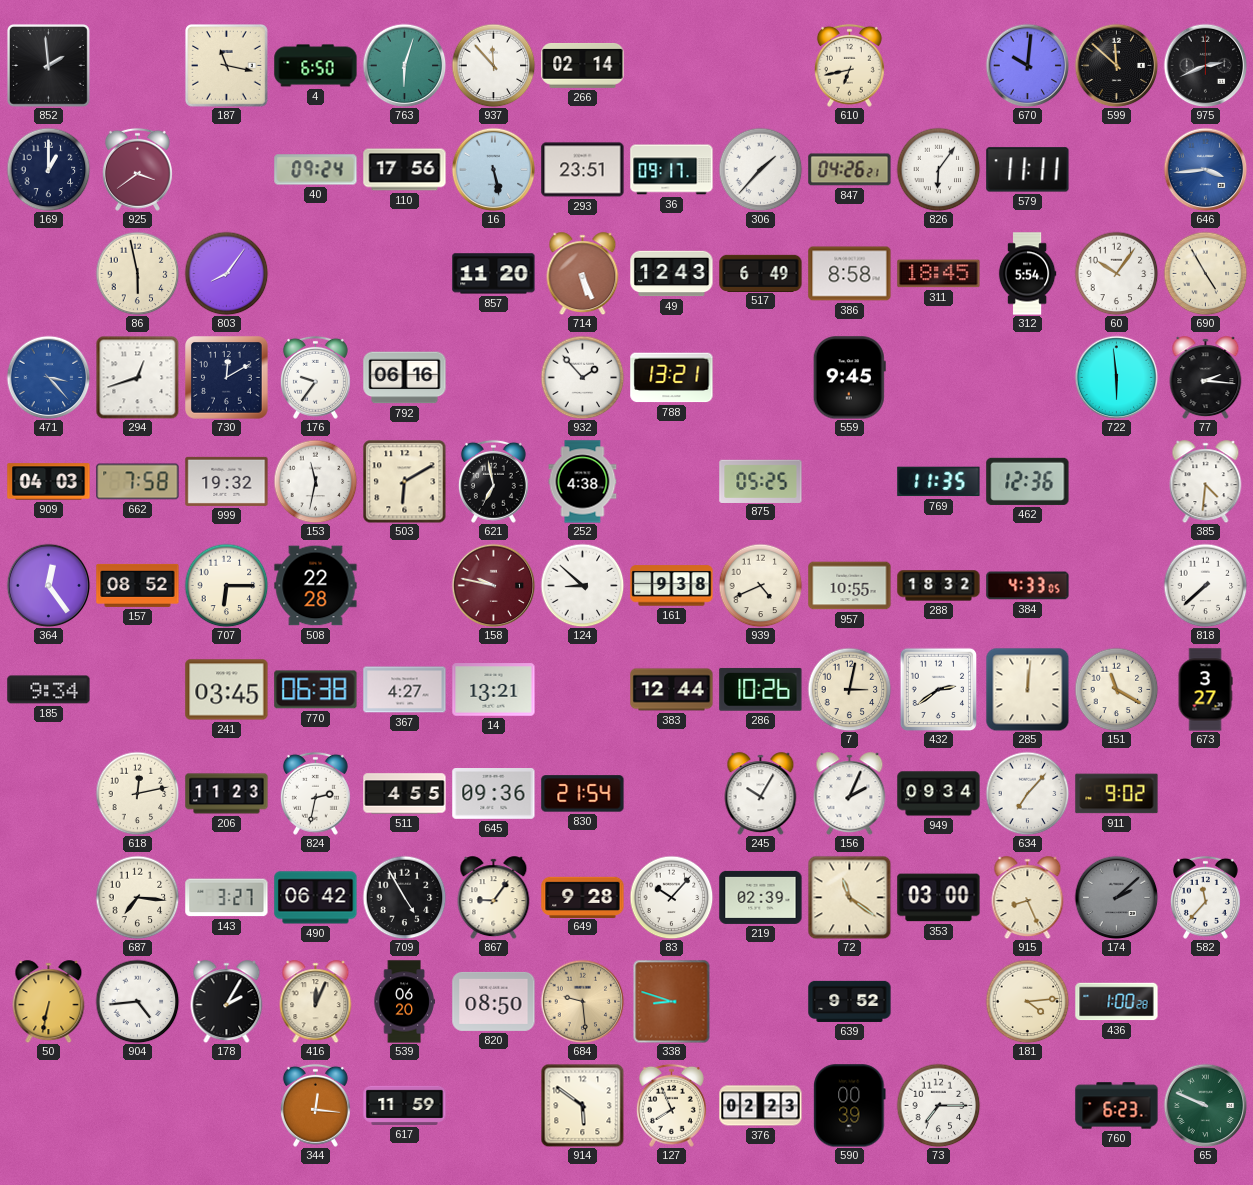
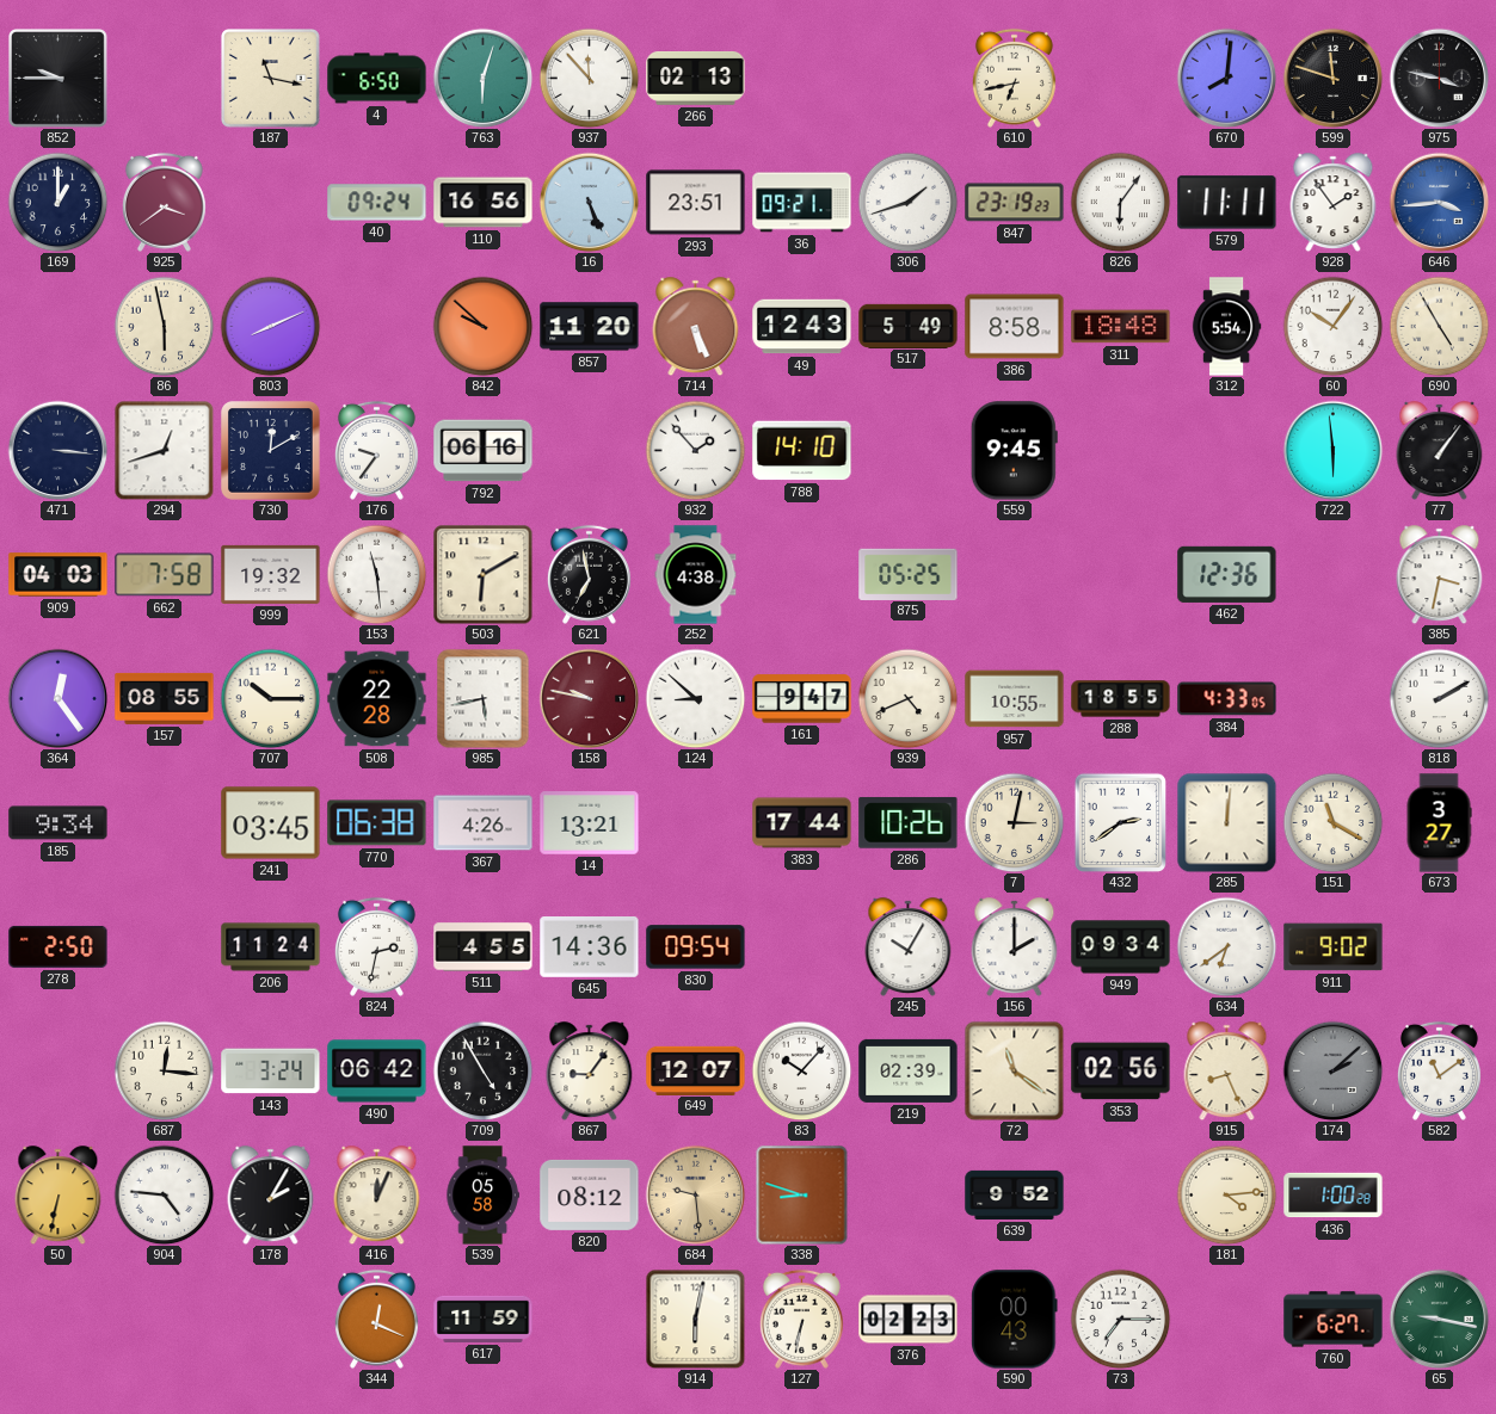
852: 1:59 -> 9:45
266: 02:14 -> 02:13
670: 10:01 -> 8:01
599: 11:52 -> 11:48
975: 2:41 -> 3:47
110: 17:56 -> 16:56
16: 5:28 -> 5:26
36: 09:17 -> 09:21
306: 1:37 -> 1:42
847: 04:26 -> 23:19
928: none -> 1:54
803: 8:06 -> 8:11
842: none -> 9:52
517: 6:49 -> 5:49
311: 18:45 -> 18:48
471: 3:23 -> 3:16
471 dial: blue -> navy
788: 13:21 -> 14:10
77: 2:16 -> 1:06
153: 11:32 -> 11:29
769: 11:35 -> none
385: 4:31 -> 3:32
157: 08:52 -> 08:55
707: 6:15 -> 10:15
985: none -> 5:43
161: 9:38 -> 9:47
288: 18:32 -> 18:55
818: 7:38 -> 2:10
367: 4:27 -> 4:26
383: 12:44 -> 17:44
278: none -> 2:50
618: 12:13 -> none
206: 11:23 -> 11:24
645: 09:36 -> 14:36
830: 21:54 -> 09:54
156: 2:04 -> 2:00
634: 7:07 -> 6:39
687: 7:16 -> 12:16
143: 3:27 -> 3:24
649: 9:28 -> 12:07
353: 03:00 -> 02:56
582: 11:37 -> 11:09
904: 4:44 -> 4:46
539: 06:20 -> 05:58
820: 08:50 -> 08:12
344: 12:16 -> 12:19
914: 5:51 -> 6:02
127: 7:56 -> 6:32
590: 00:39 -> 00:43
760: 6:23 -> 6:27
65: 9:49 -> 9:17
